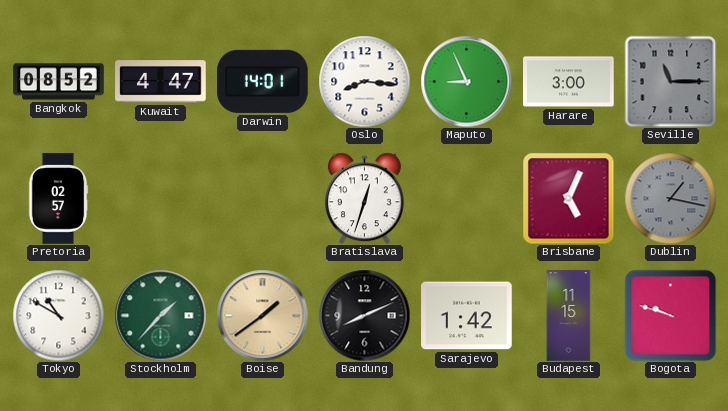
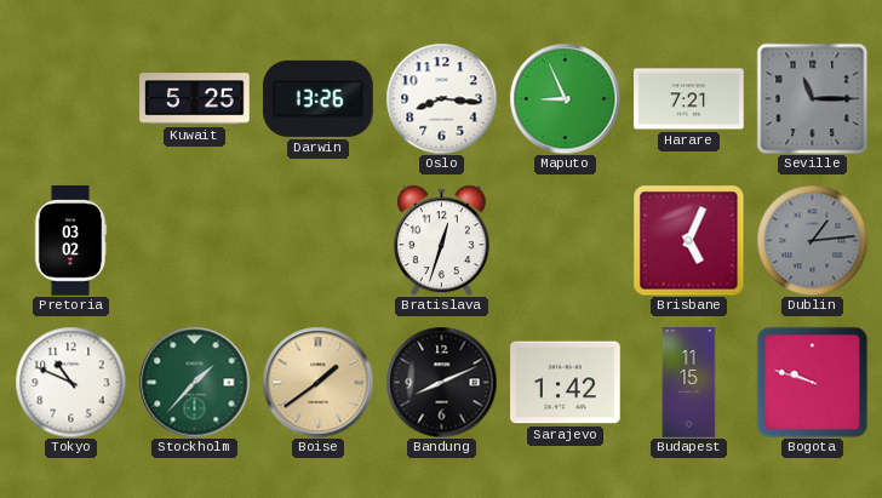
Bangkok: 08:52 -> none
Kuwait: 4:47 -> 5:25
Darwin: 14:01 -> 13:26
Harare: 3:00 -> 7:21
Pretoria: 02:57 -> 03:02
Dublin: 1:17 -> 1:14
Tokyo: 10:50 -> 10:49
